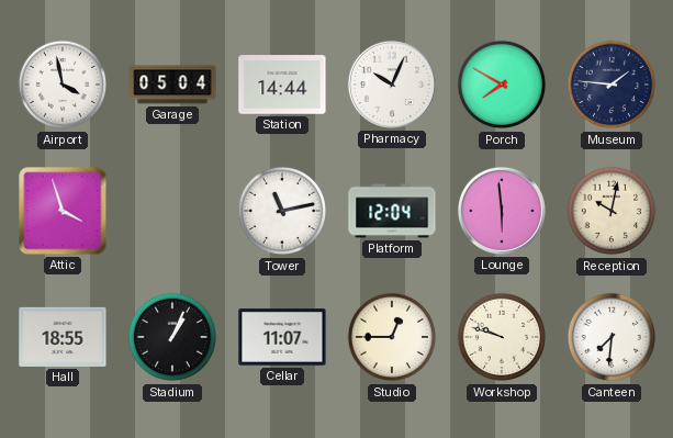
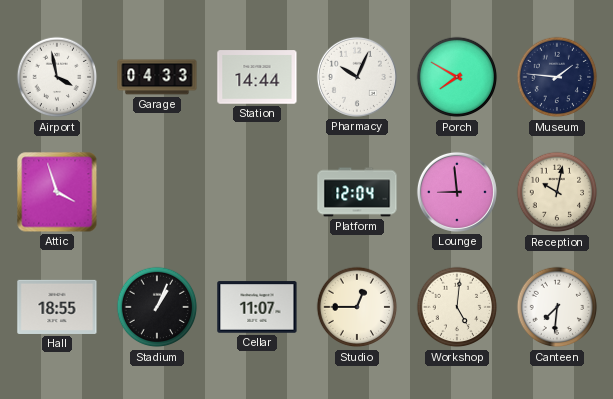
Garage: 05:04 -> 04:33
Tower: 11:13 -> none
Lounge: 5:59 -> 8:59
Workshop: 9:48 -> 5:01
